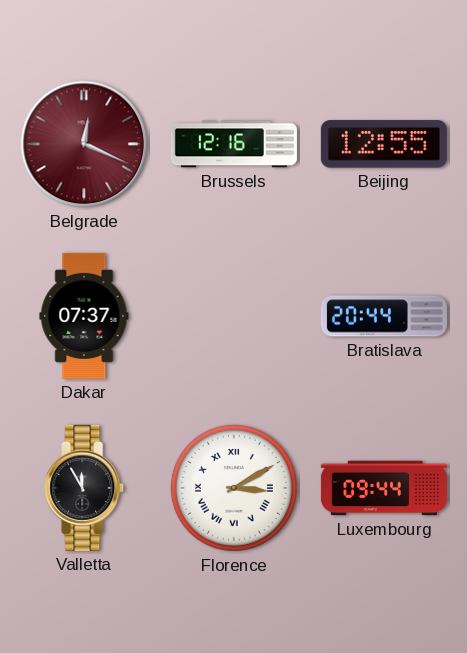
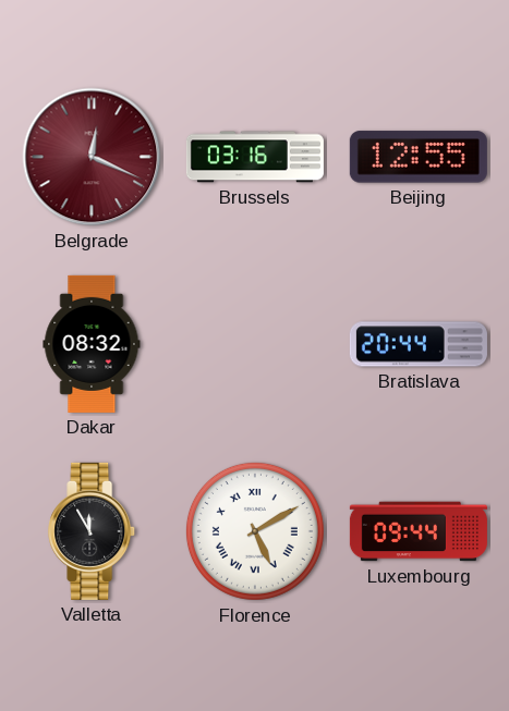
Brussels: 12:16 -> 03:16
Dakar: 07:37 -> 08:32
Florence: 3:10 -> 5:10
